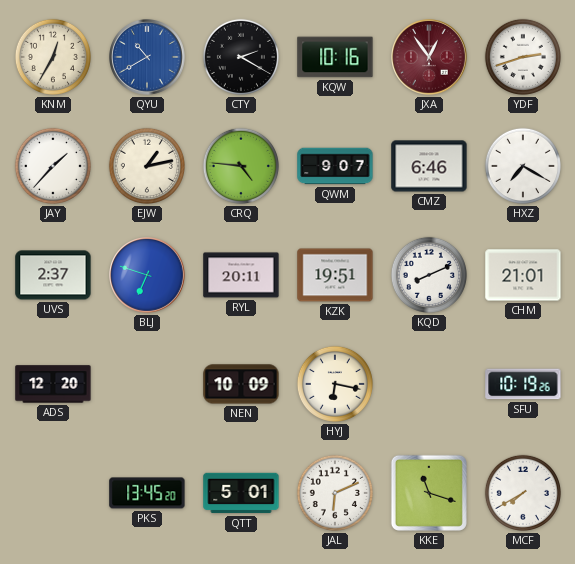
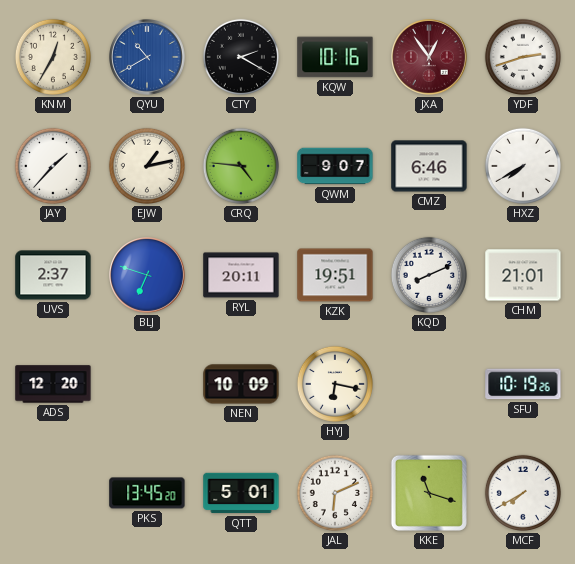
HXZ: 7:20 -> 7:40
